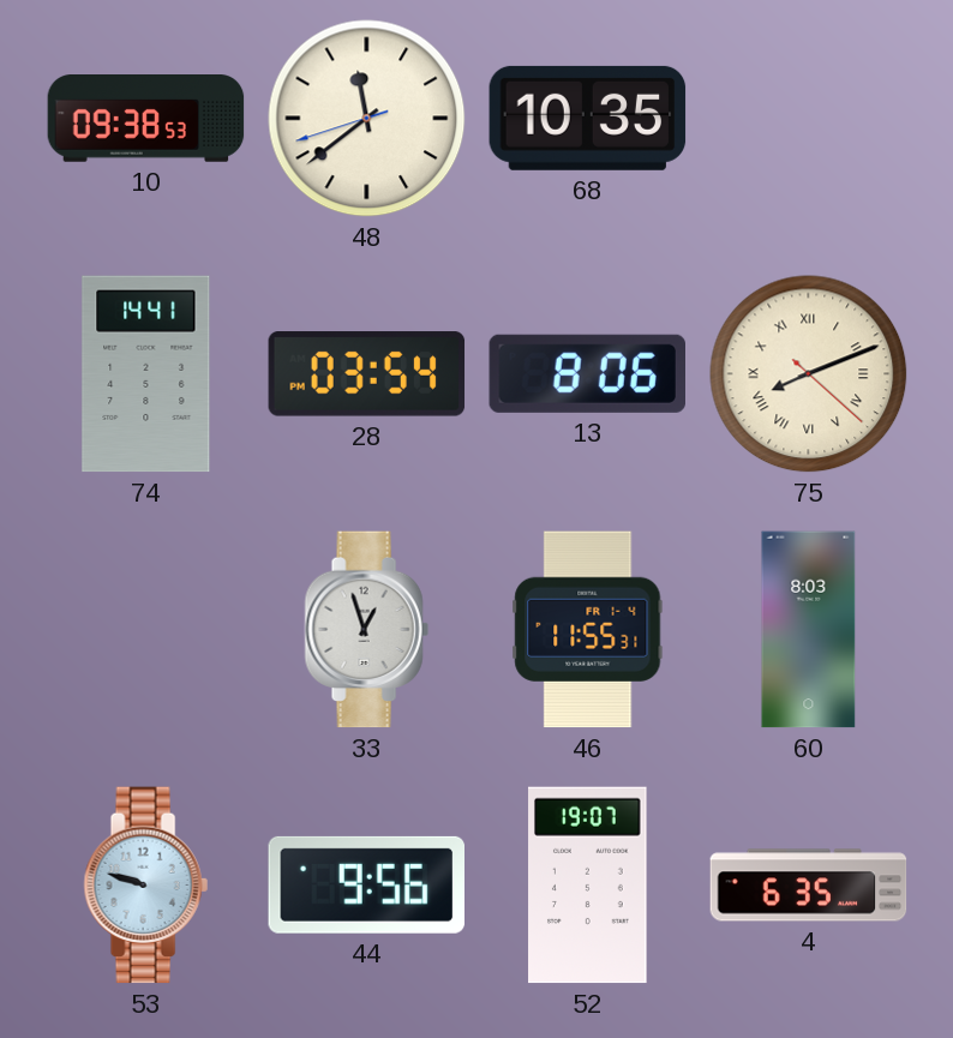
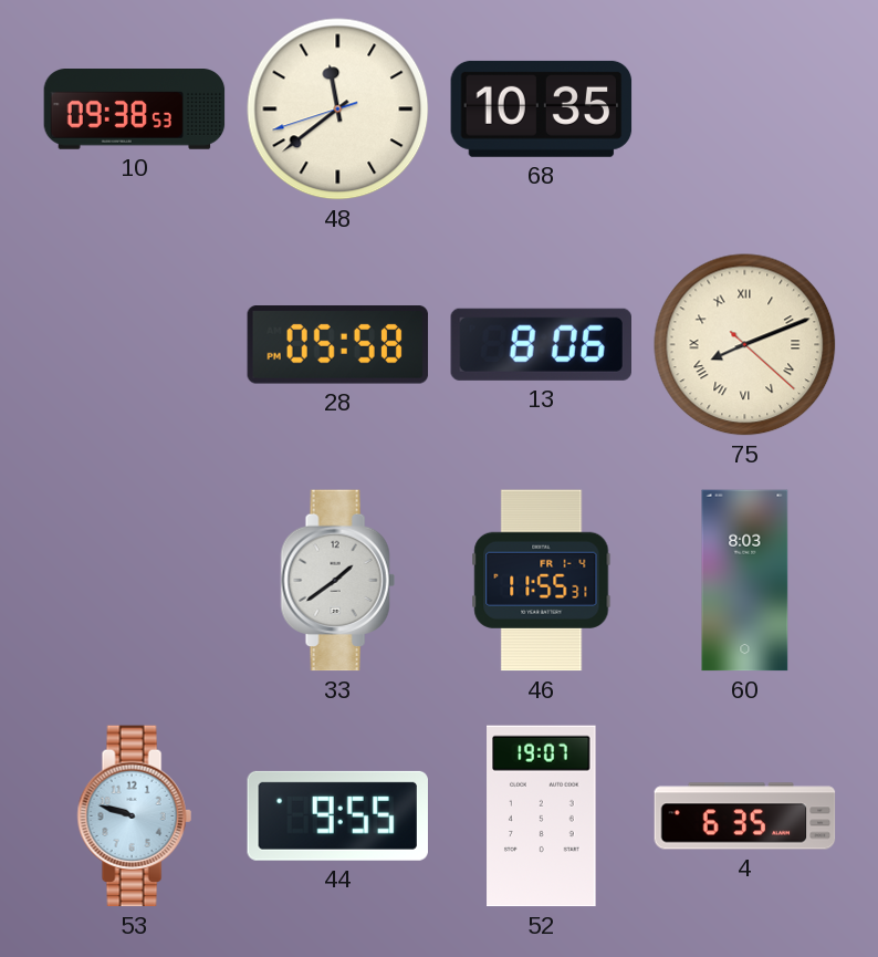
74: 14:41 -> none
28: 03:54 -> 05:58
33: 12:57 -> 1:39
44: 9:56 -> 9:55
